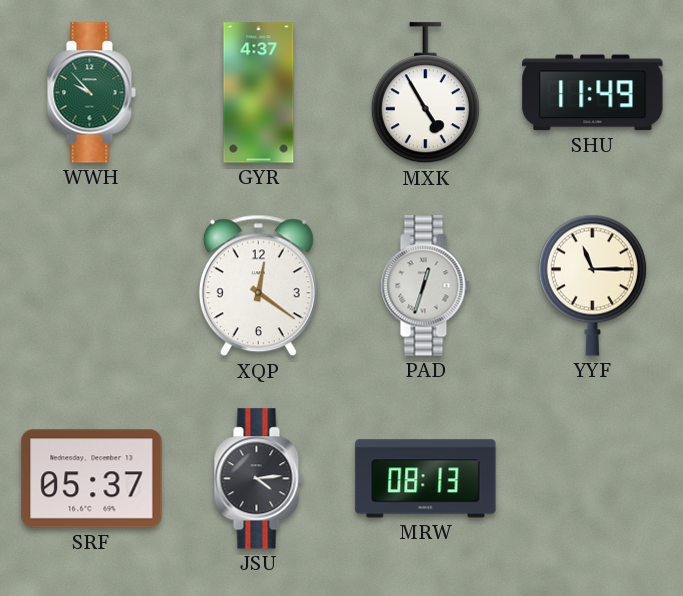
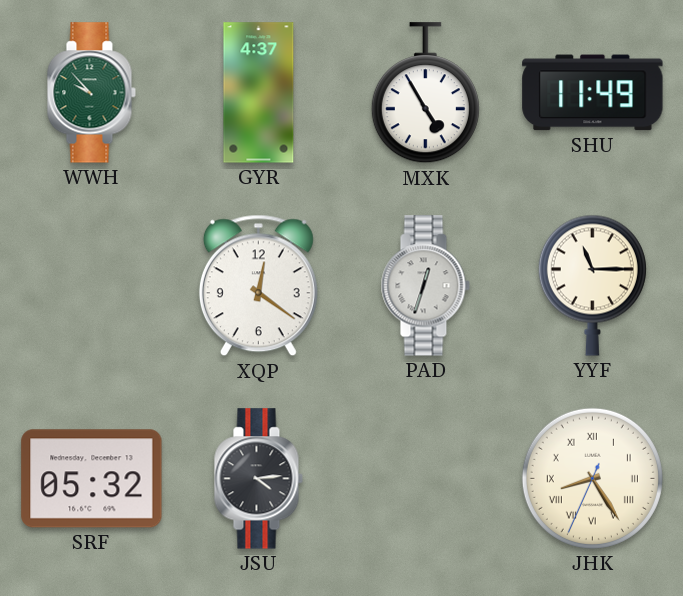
SRF: 05:37 -> 05:32
MRW: 08:13 -> none
JHK: none -> 8:24
